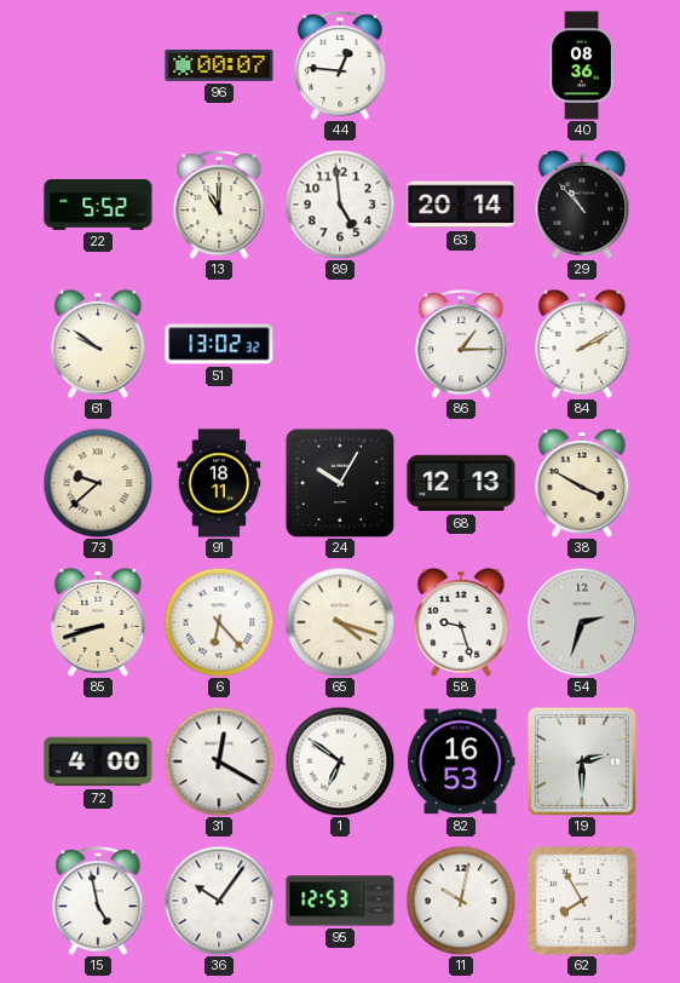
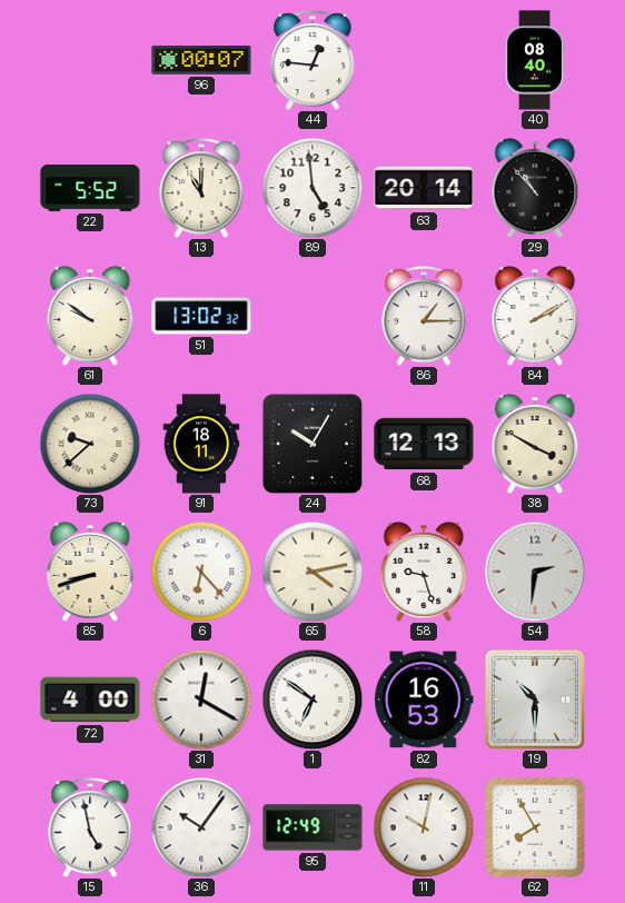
40: 08:36 -> 08:40
65: 4:18 -> 4:13
54: 2:33 -> 2:31
19: 2:30 -> 10:30
95: 12:53 -> 12:49
